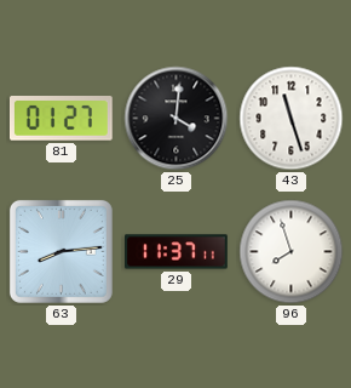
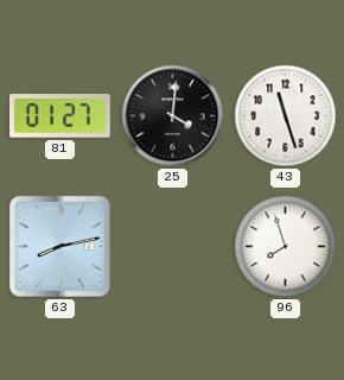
63: 8:14 -> 8:13
29: 11:37 -> none
